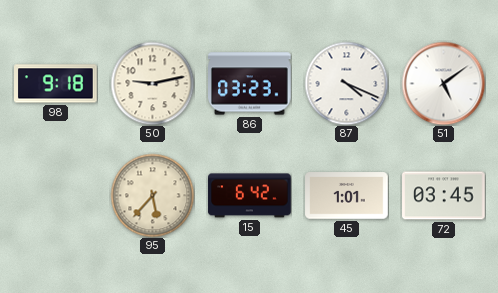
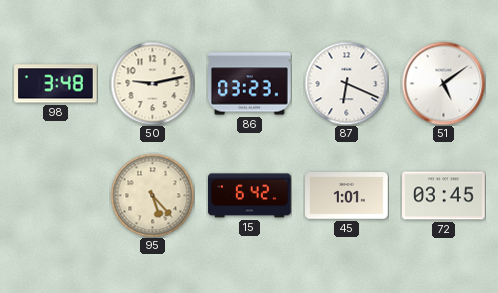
98: 9:18 -> 3:48
87: 4:19 -> 6:19
95: 5:37 -> 5:23
